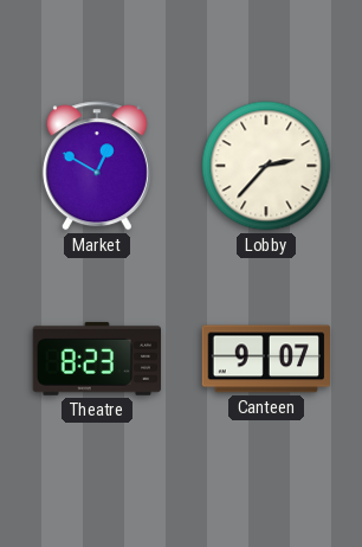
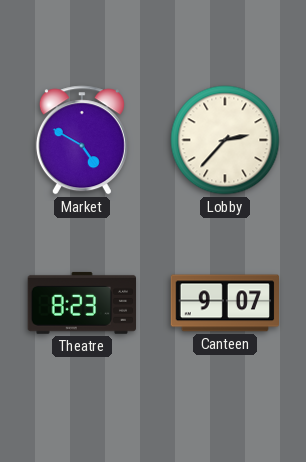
Market: 12:50 -> 4:50
